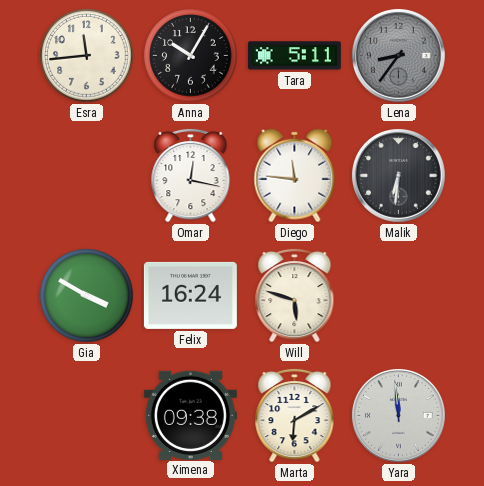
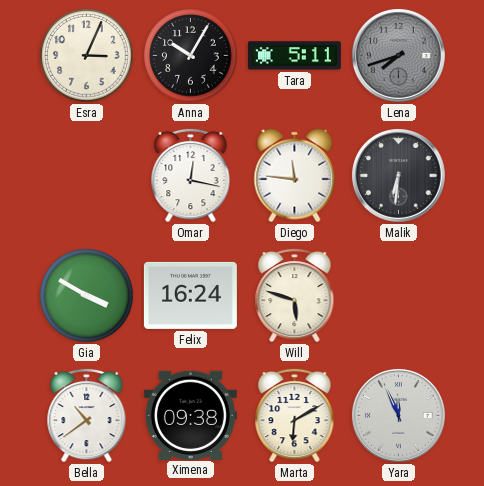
Esra: 11:44 -> 3:04
Lena: 8:36 -> 7:42
Bella: none -> 10:39
Yara: 11:59 -> 11:56
